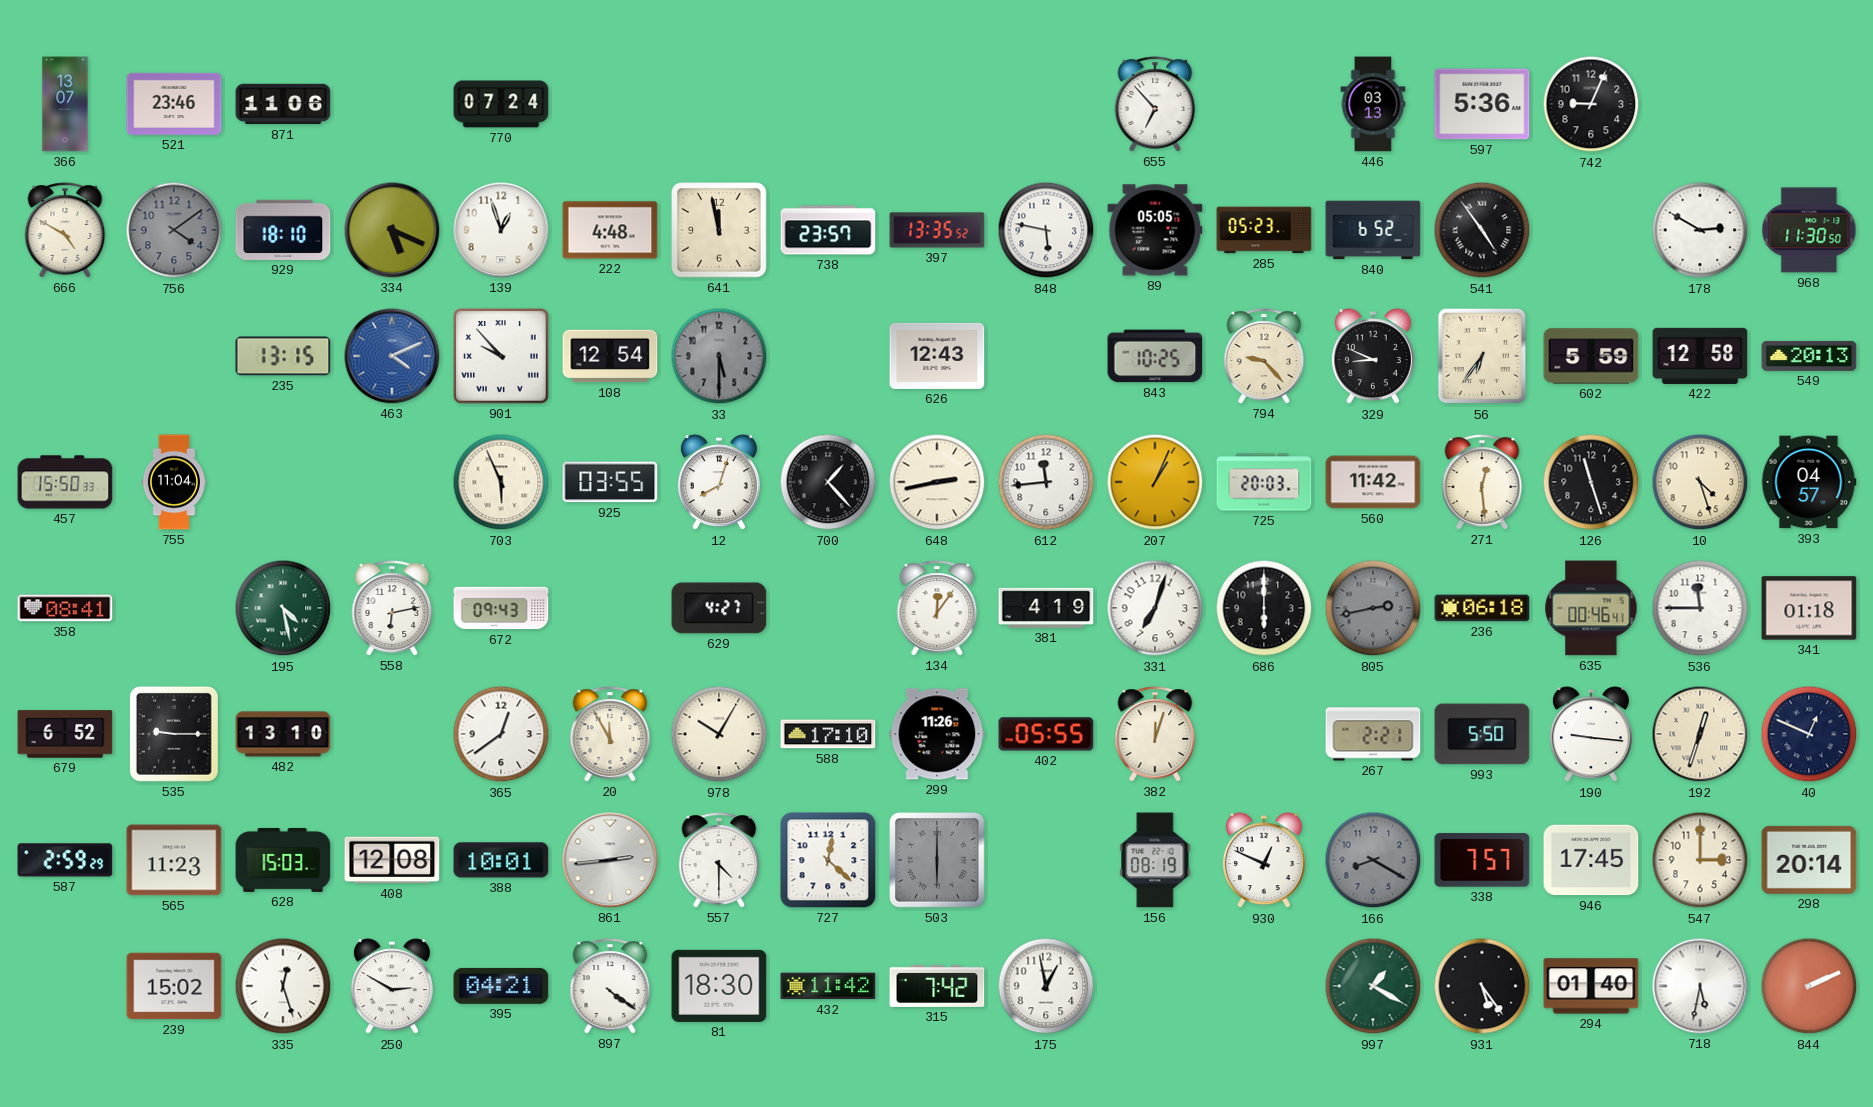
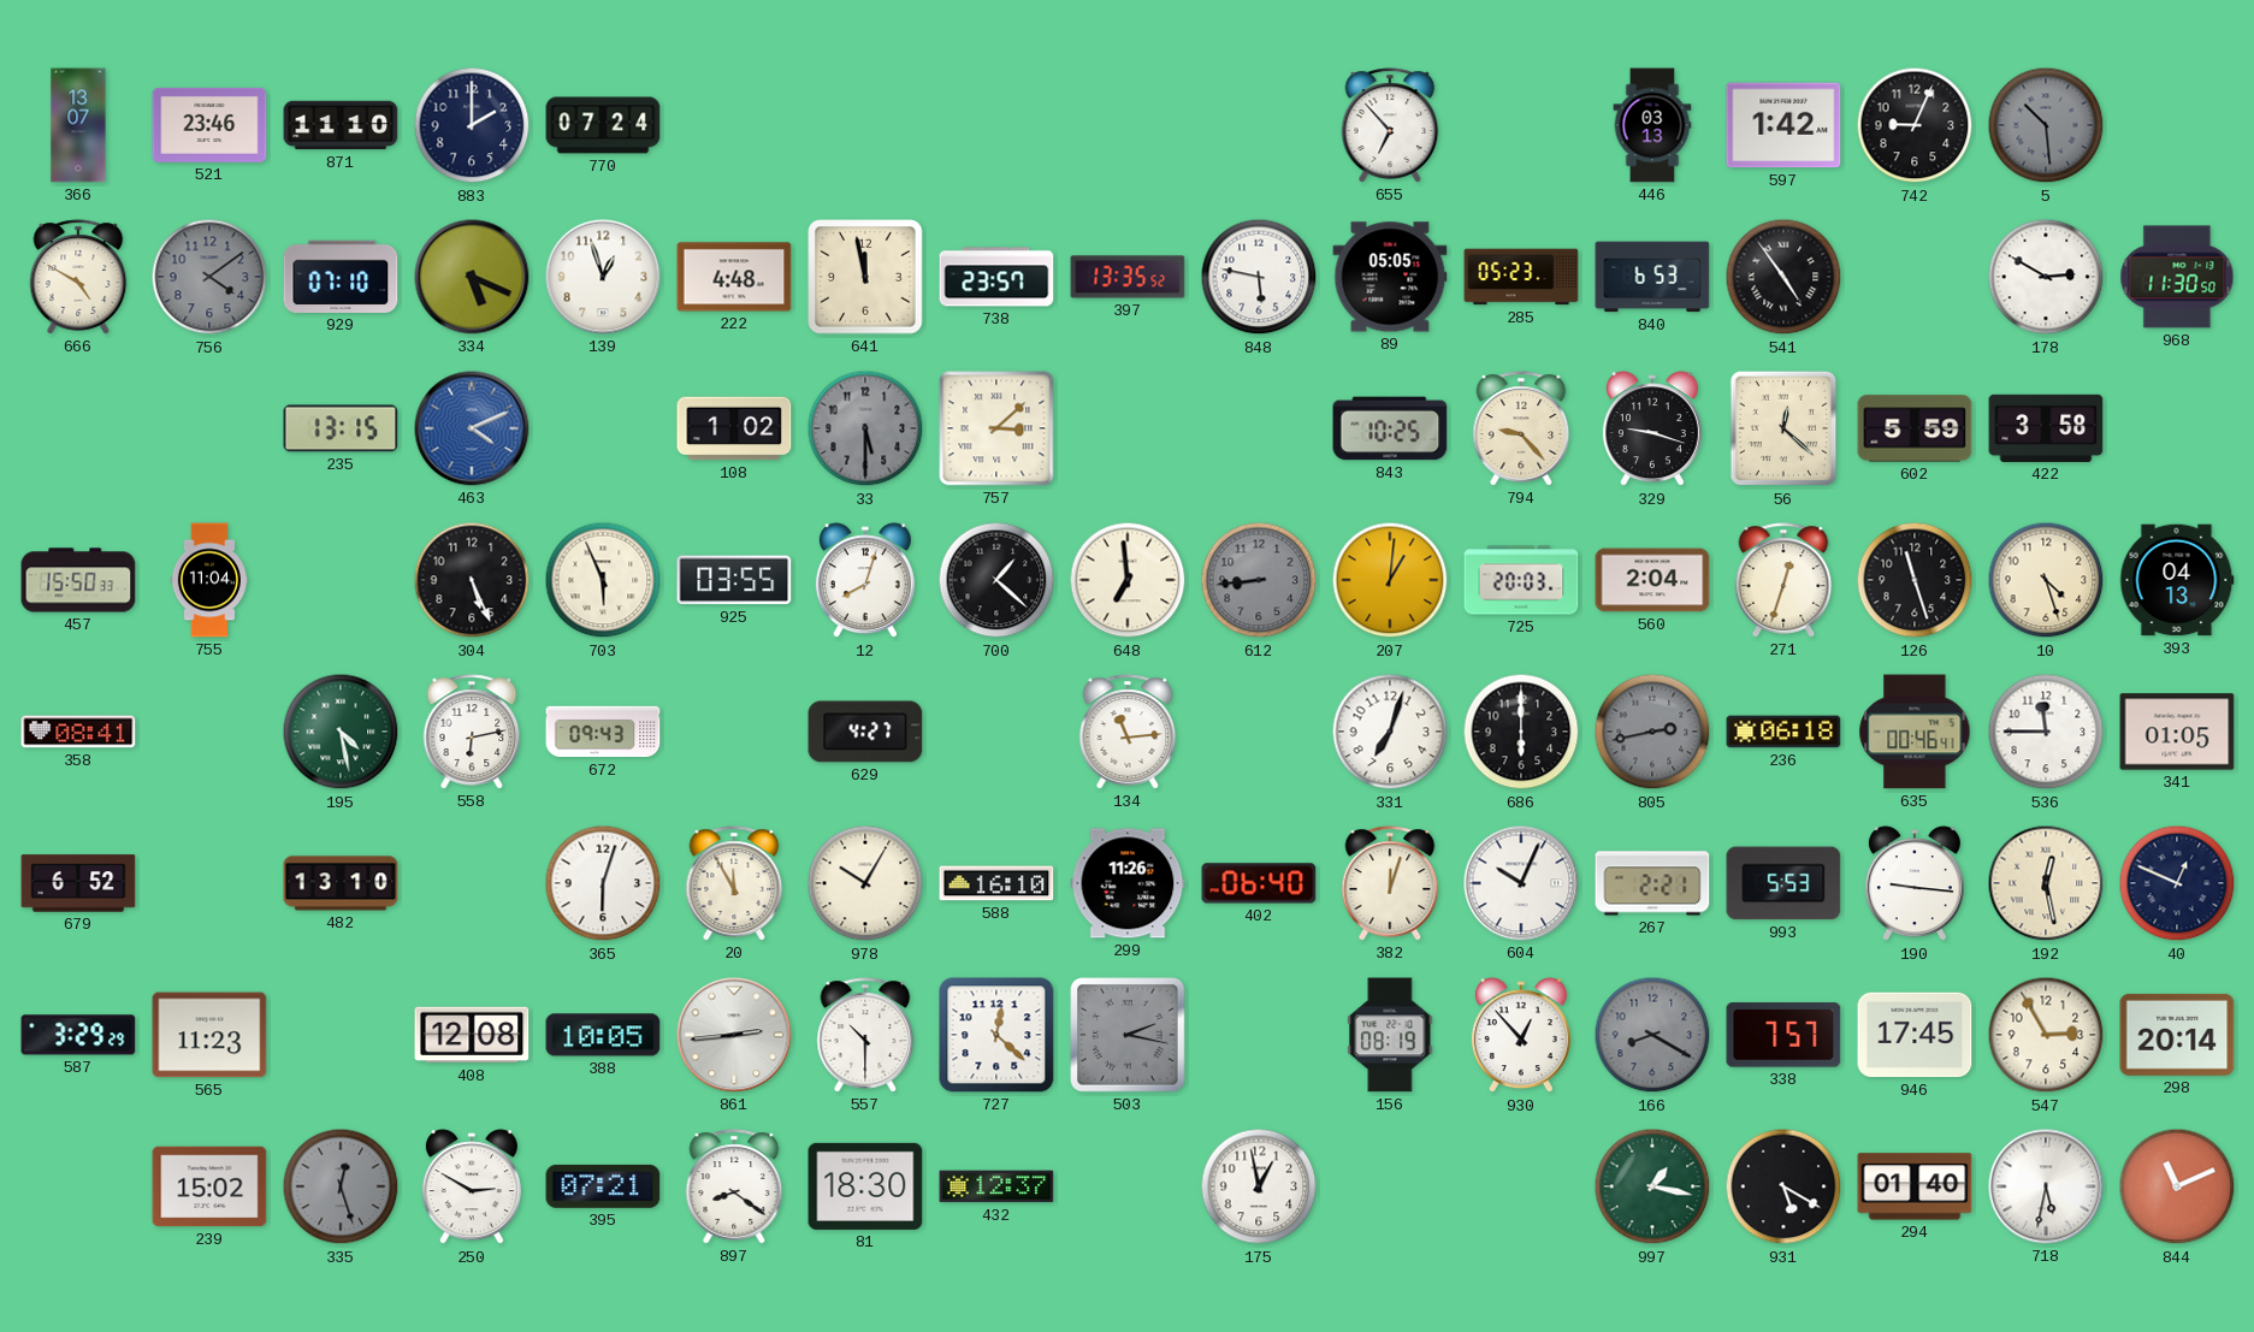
871: 11:06 -> 11:10
883: none -> 2:00
597: 5:36 -> 1:42
5: none -> 10:29
929: 18:10 -> 07:10
840: 6:52 -> 6:53
901: 9:53 -> none
108: 12:54 -> 1:02
757: none -> 3:08
626: 12:43 -> none
329: 8:49 -> 9:18
56: 6:36 -> 12:22
422: 12:58 -> 3:58
549: 20:13 -> none
304: none -> 5:26
700: 1:23 -> 1:22
648: 2:43 -> 6:59
612: 11:44 -> 8:44
612 dial: white -> grey
207: 1:04 -> 1:01
560: 11:42 -> 2:04
271: 12:29 -> 12:33
393: 04:57 -> 04:13
134: 12:06 -> 11:14
381: 4:19 -> none
341: 01:18 -> 01:05
535: 9:15 -> none
365: 12:39 -> 6:03
588: 17:10 -> 16:10
402: 05:55 -> 06:40
604: none -> 10:04
993: 5:50 -> 5:53
192: 12:33 -> 12:28
587: 2:59 -> 3:29
628: 15:03 -> none
388: 10:01 -> 10:05
557: 4:30 -> 10:30
503: 6:00 -> 2:17
930: 12:49 -> 12:53
547: 3:00 -> 2:55
335 dial: white -> grey
395: 04:21 -> 07:21
897: 4:21 -> 8:21
432: 11:42 -> 12:37
315: 7:42 -> none
997: 1:20 -> 1:17
931: 5:24 -> 5:20
844: 2:11 -> 11:11
